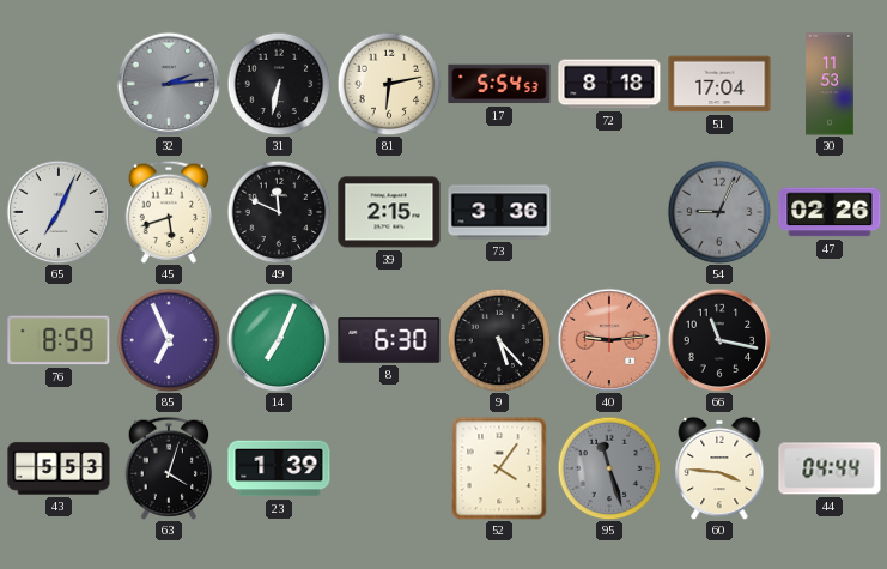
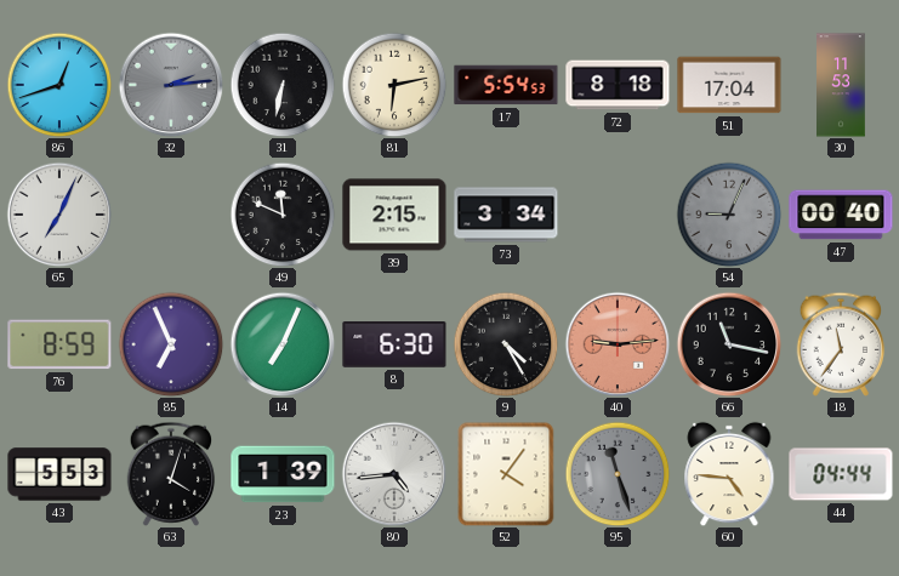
86: none -> 12:42
45: 5:42 -> none
73: 3:36 -> 3:34
47: 02:26 -> 00:40
9: 5:23 -> 4:25
18: none -> 11:36
80: none -> 4:44
60: 3:46 -> 4:46
